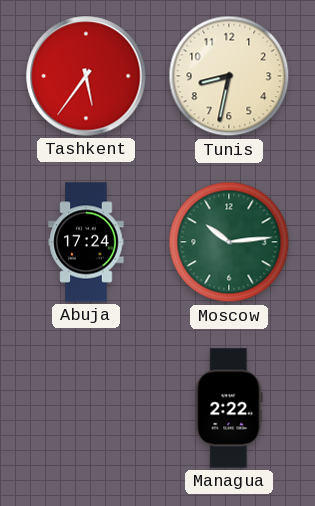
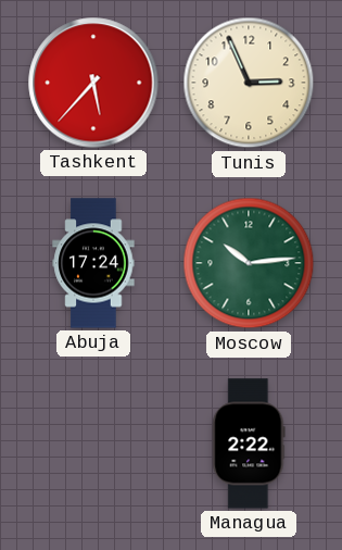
Tashkent: 5:36 -> 5:37
Tunis: 8:32 -> 2:56
